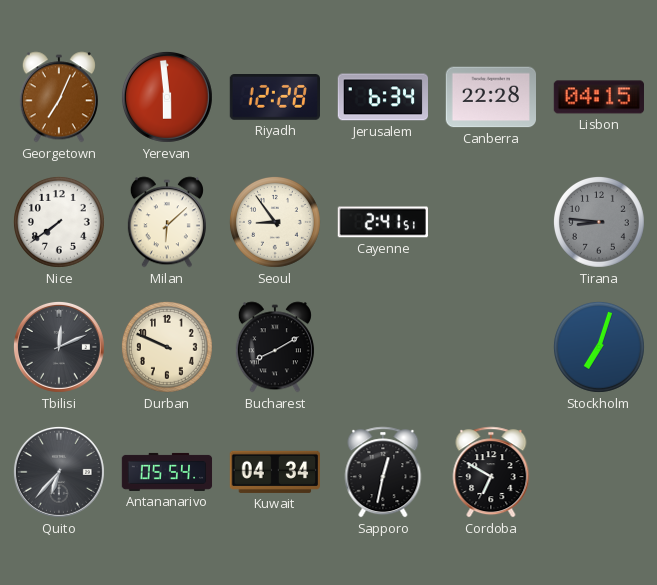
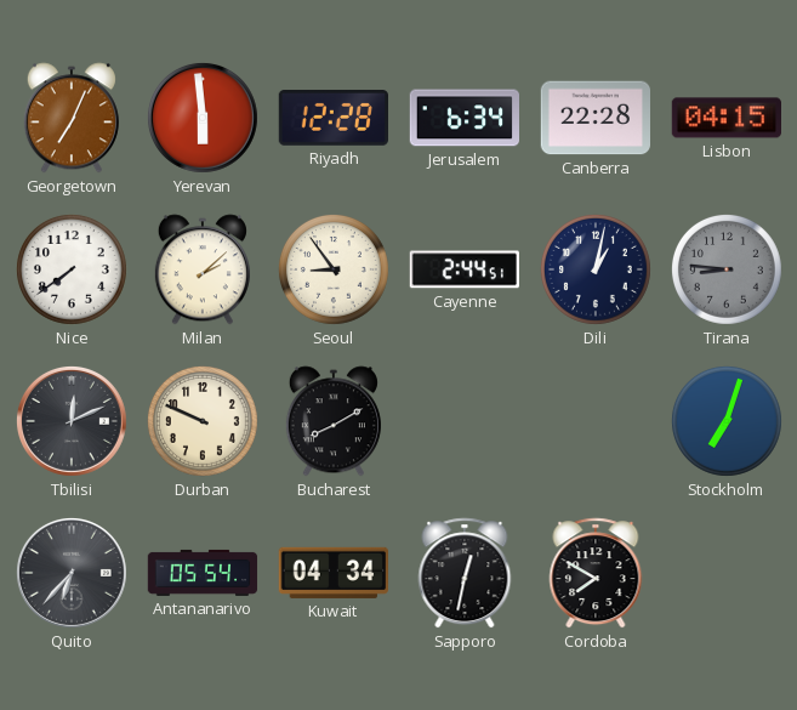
Milan: 6:08 -> 2:08
Cayenne: 2:41 -> 2:44
Dili: none -> 1:02
Cordoba: 6:50 -> 7:50
